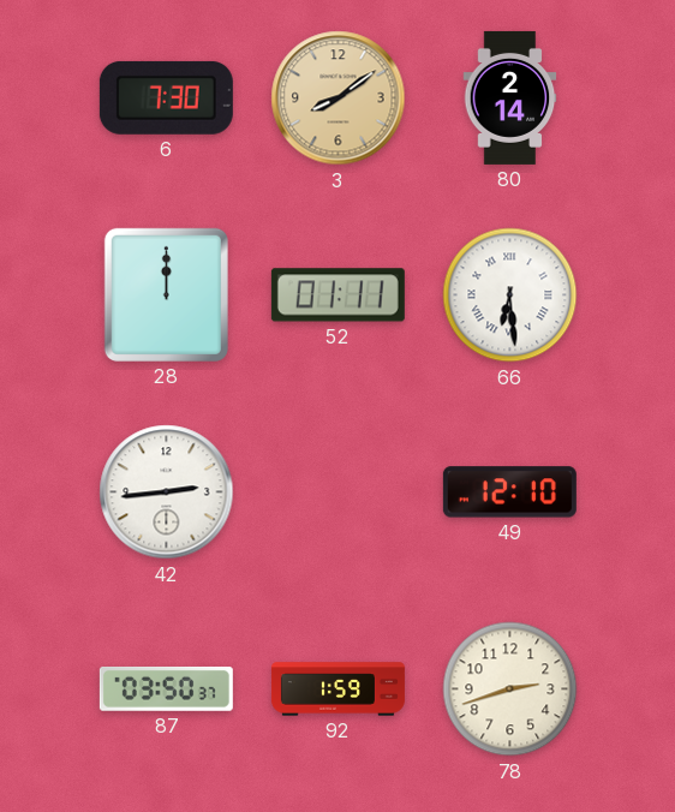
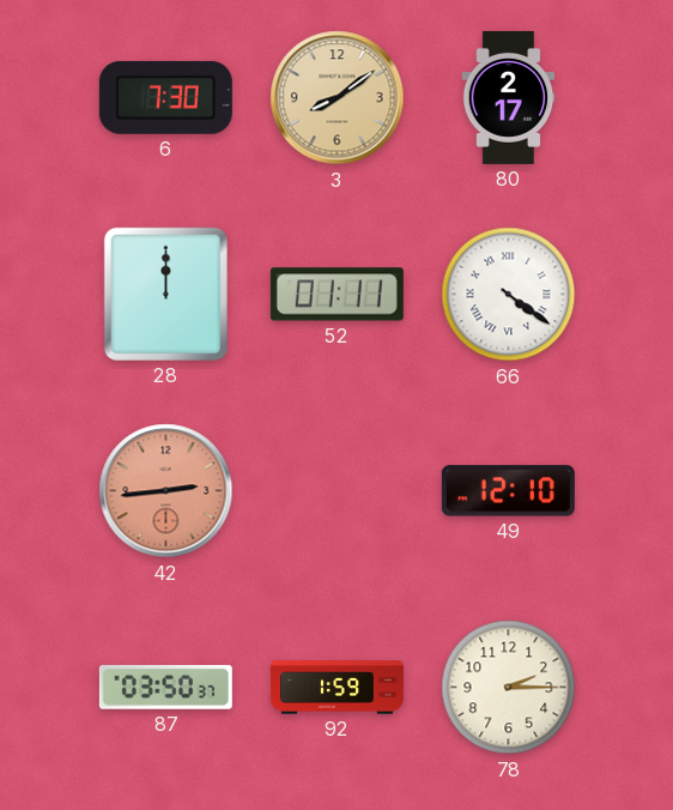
80: 2:14 -> 2:17
66: 6:29 -> 4:21
42 dial: white -> salmon
78: 2:42 -> 2:15
